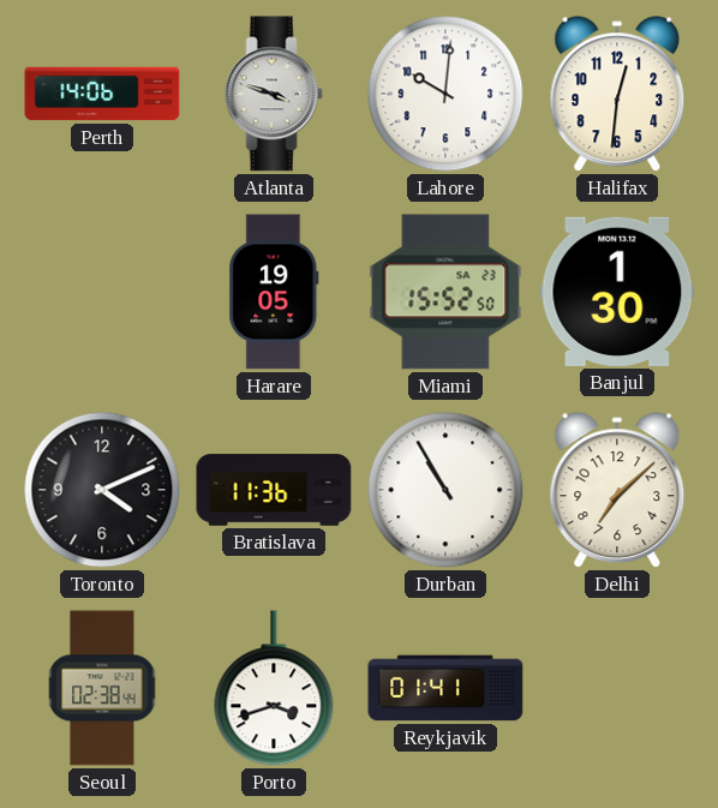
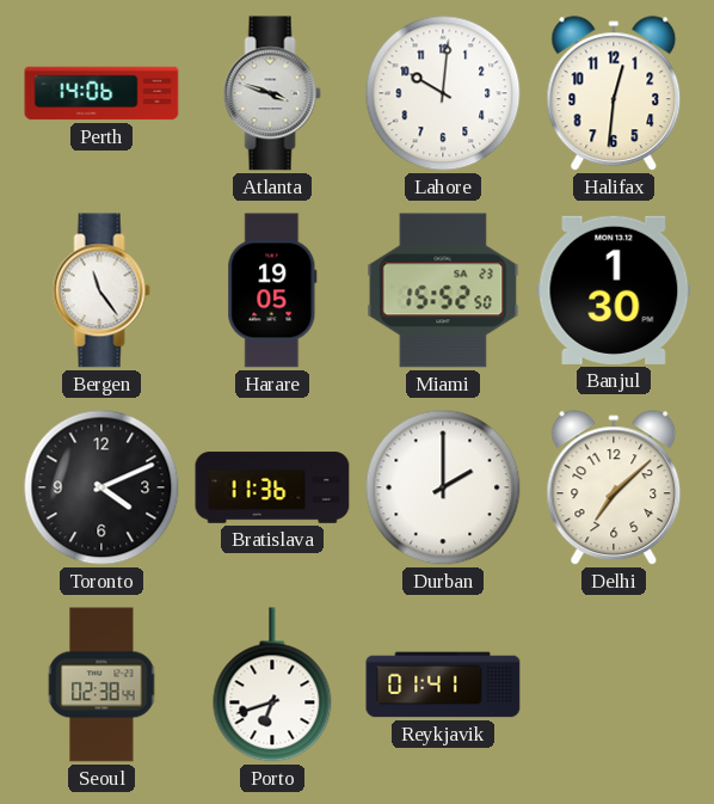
Bergen: none -> 11:24
Durban: 10:55 -> 2:00
Porto: 3:42 -> 6:42
